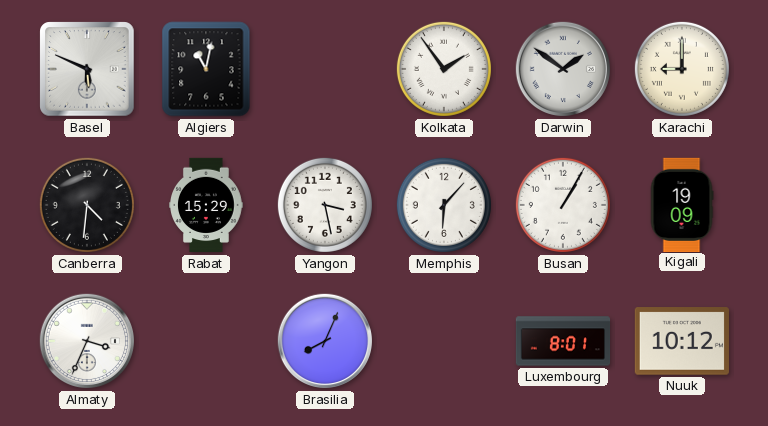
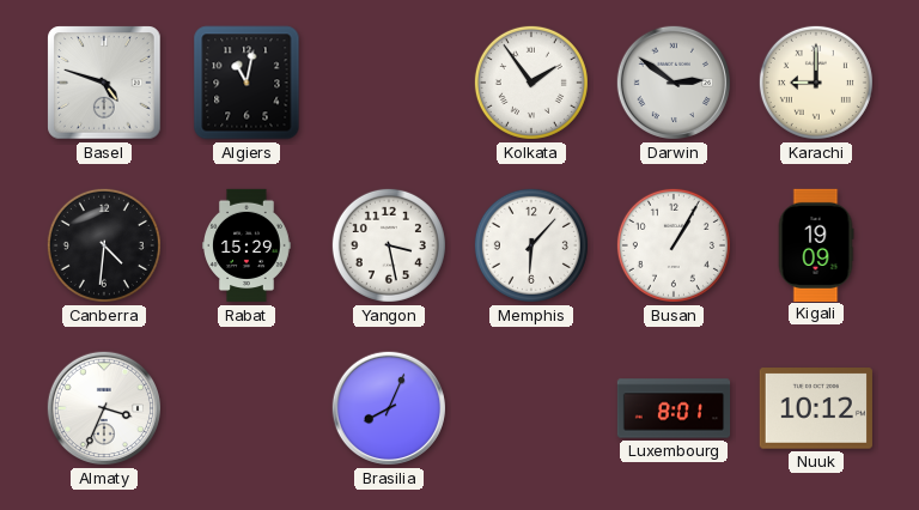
Basel: 5:49 -> 4:48
Darwin: 1:51 -> 2:51
